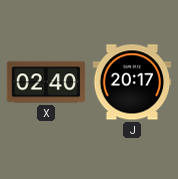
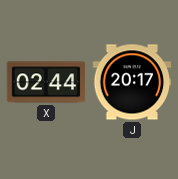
X: 02:40 -> 02:44
